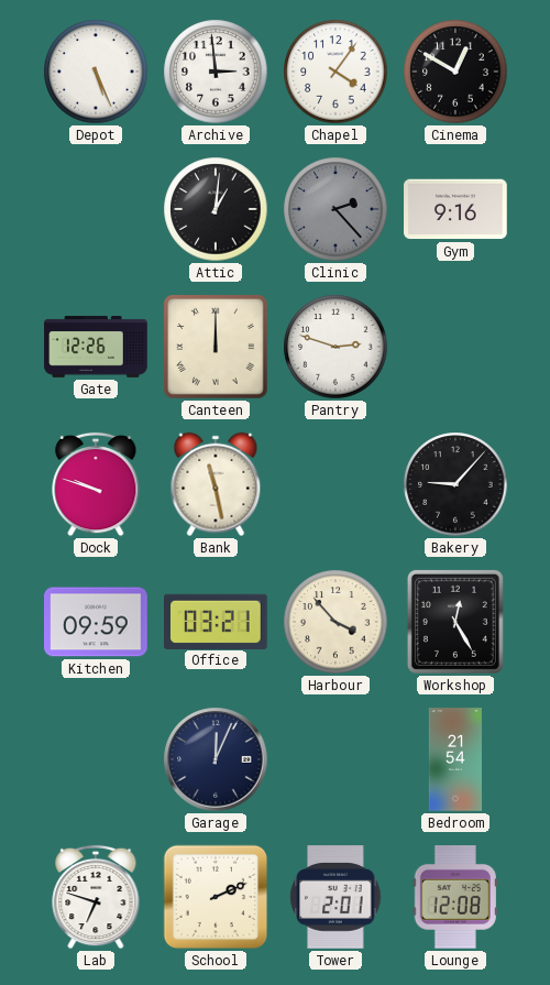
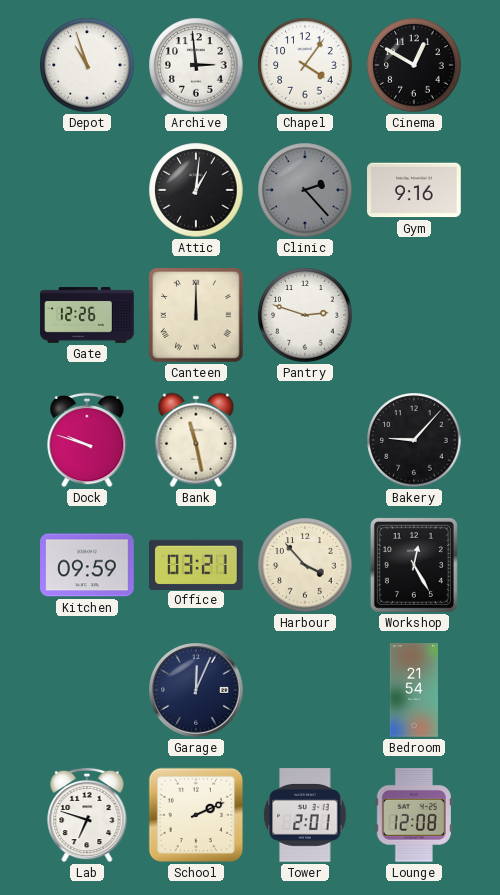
Depot: 5:26 -> 10:57
